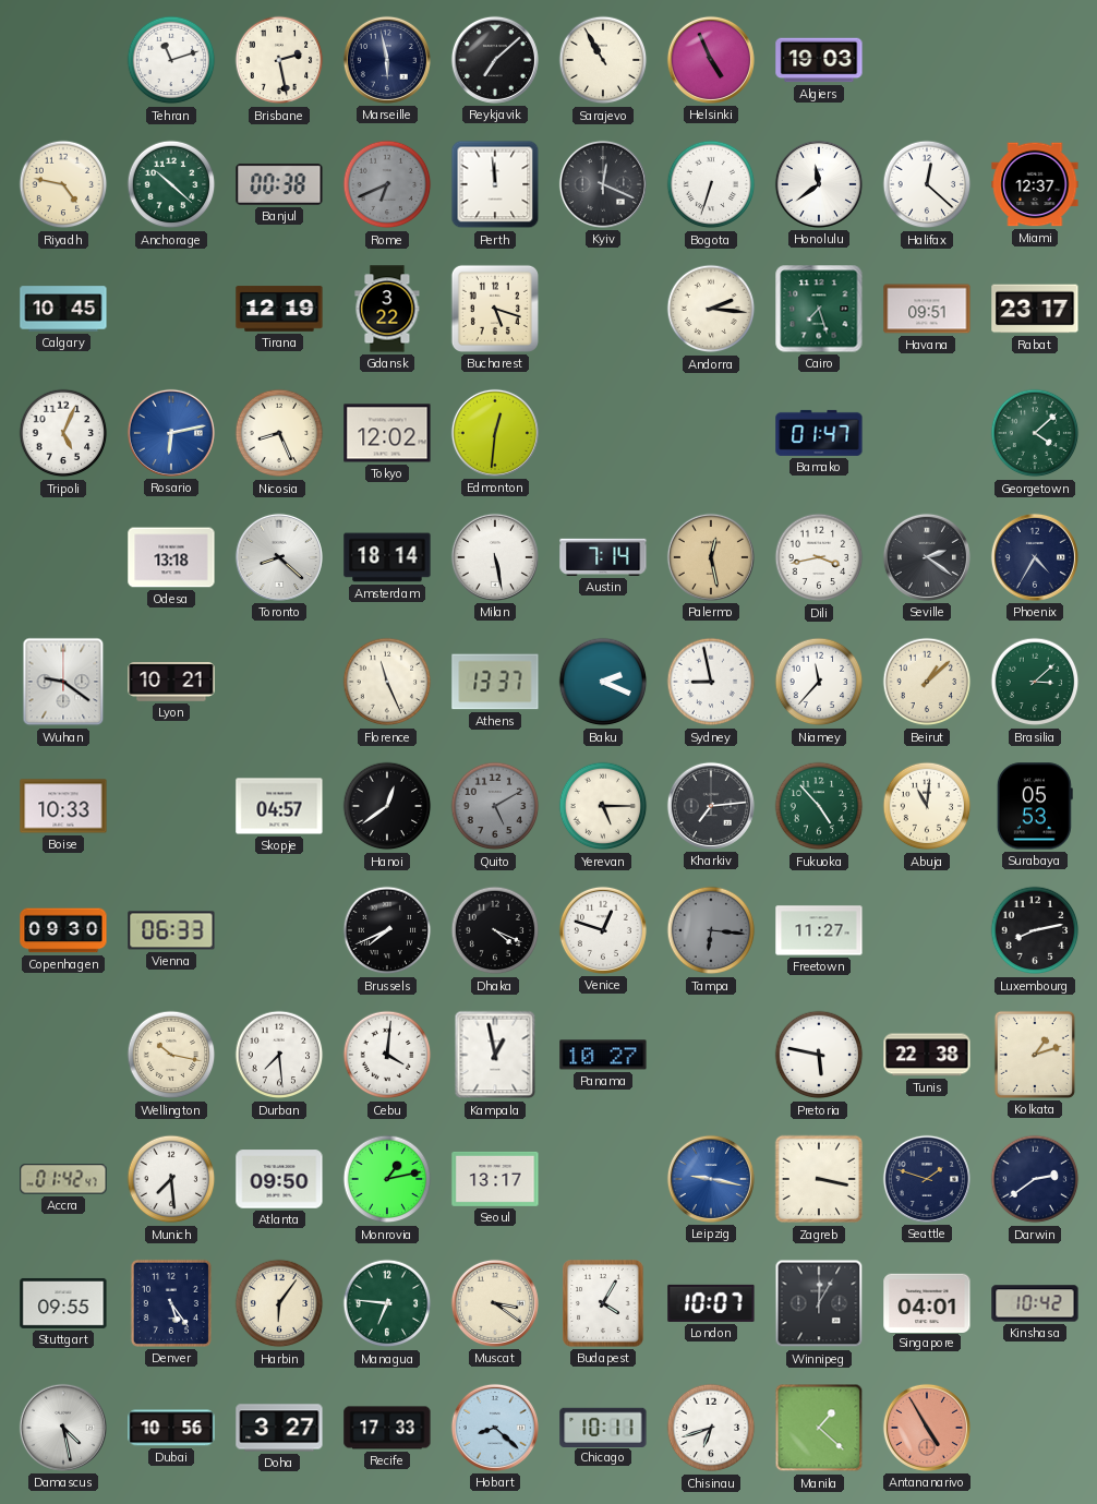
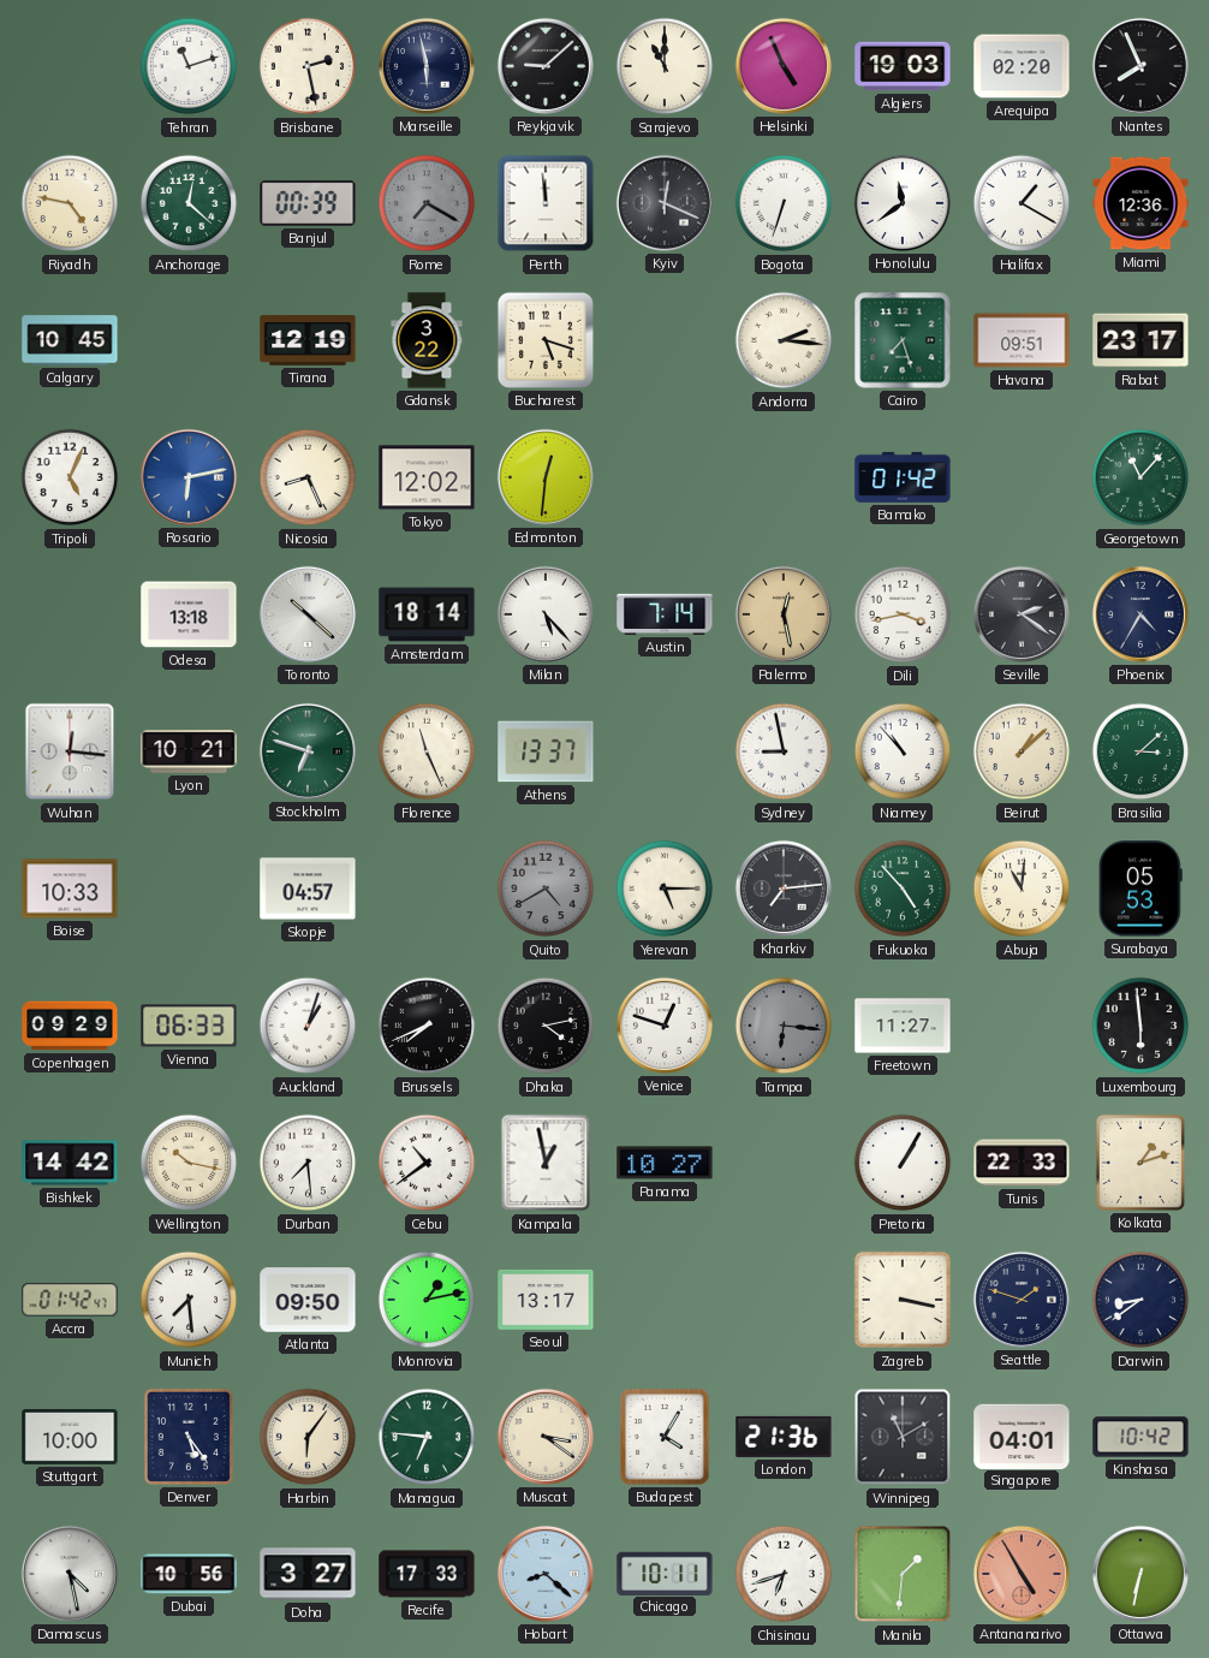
Reykjavik: 7:08 -> 9:08
Sarajevo: 10:55 -> 11:00
Arequipa: none -> 02:20
Nantes: none -> 7:56
Anchorage: 10:22 -> 12:22
Banjul: 00:38 -> 00:39
Rome: 6:41 -> 7:20
Halifax: 12:22 -> 1:20
Miami: 12:37 -> 12:36
Bamako: 01:47 -> 01:42
Georgetown: 4:08 -> 11:07
Toronto: 8:22 -> 10:22
Milan: 5:28 -> 5:23
Wuhan: 9:21 -> 12:16
Stockholm: none -> 6:48
Baku: 2:19 -> none
Niamey: 11:37 -> 10:53
Hanoi: 12:39 -> none
Quito: 5:10 -> 4:40
Copenhagen: 09:30 -> 09:29
Auckland: none -> 1:03
Dhaka: 4:19 -> 4:13
Luxembourg: 8:13 -> 5:59
Bishkek: none -> 14:42
Cebu: 4:01 -> 10:39
Pretoria: 5:47 -> 1:05
Tunis: 22:38 -> 22:33
Leipzig: 9:17 -> none
Darwin: 2:39 -> 8:39
Stuttgart: 09:55 -> 10:00
London: 10:07 -> 21:36
Winnipeg: 12:05 -> 11:10
Manila: 1:22 -> 1:31
Ottawa: none -> 6:32
